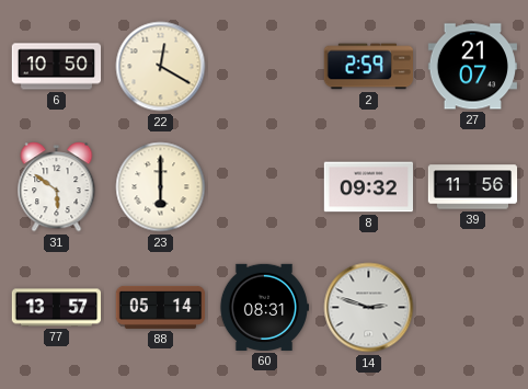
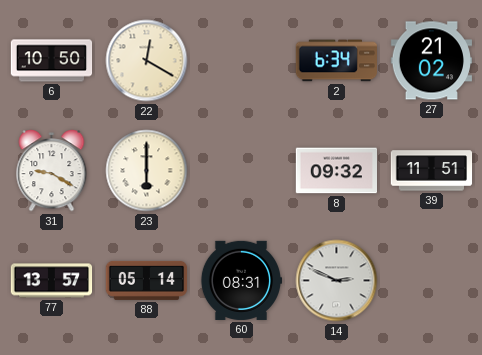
2: 2:59 -> 6:34
27: 21:07 -> 21:02
31: 5:51 -> 9:20
39: 11:56 -> 11:51
14: 2:48 -> 2:49
